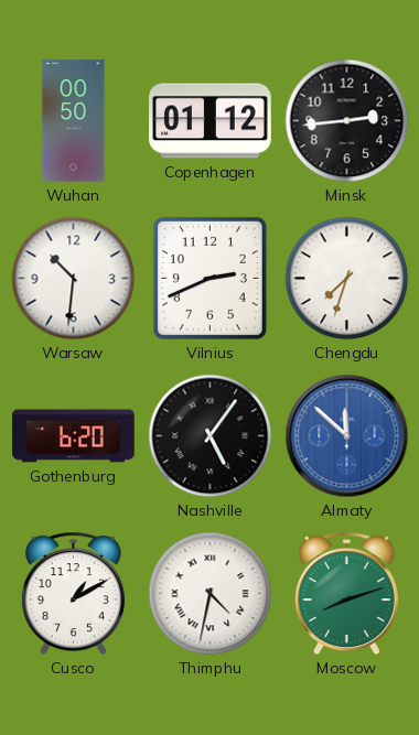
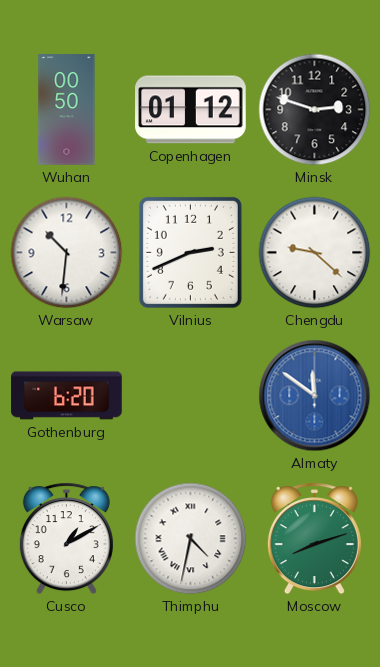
Minsk: 2:44 -> 2:48
Chengdu: 7:33 -> 9:22
Nashville: 5:06 -> none
Almaty: 11:52 -> 11:51
